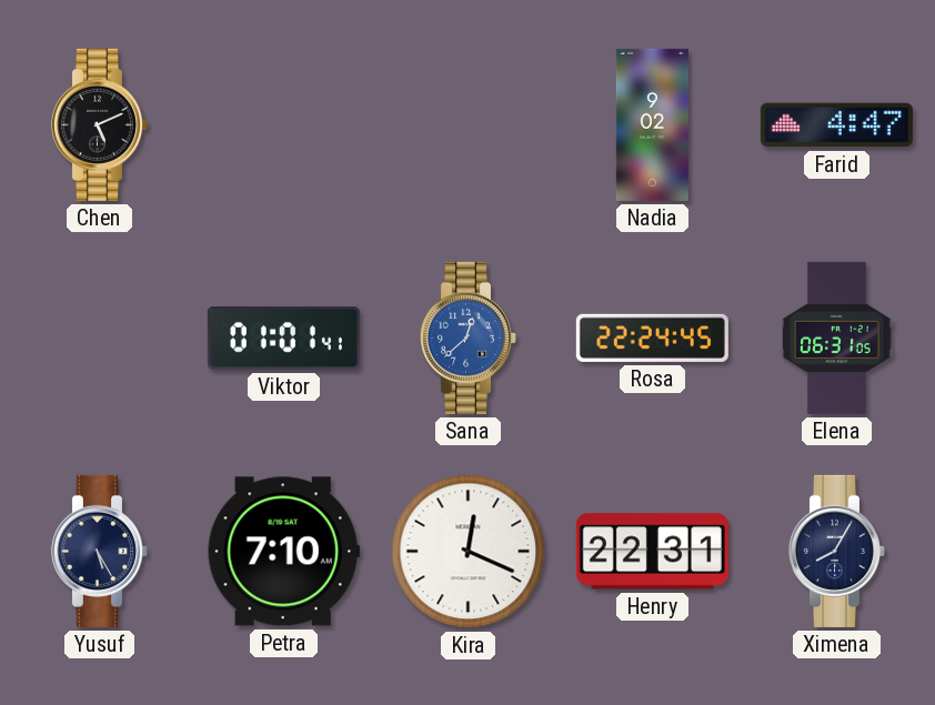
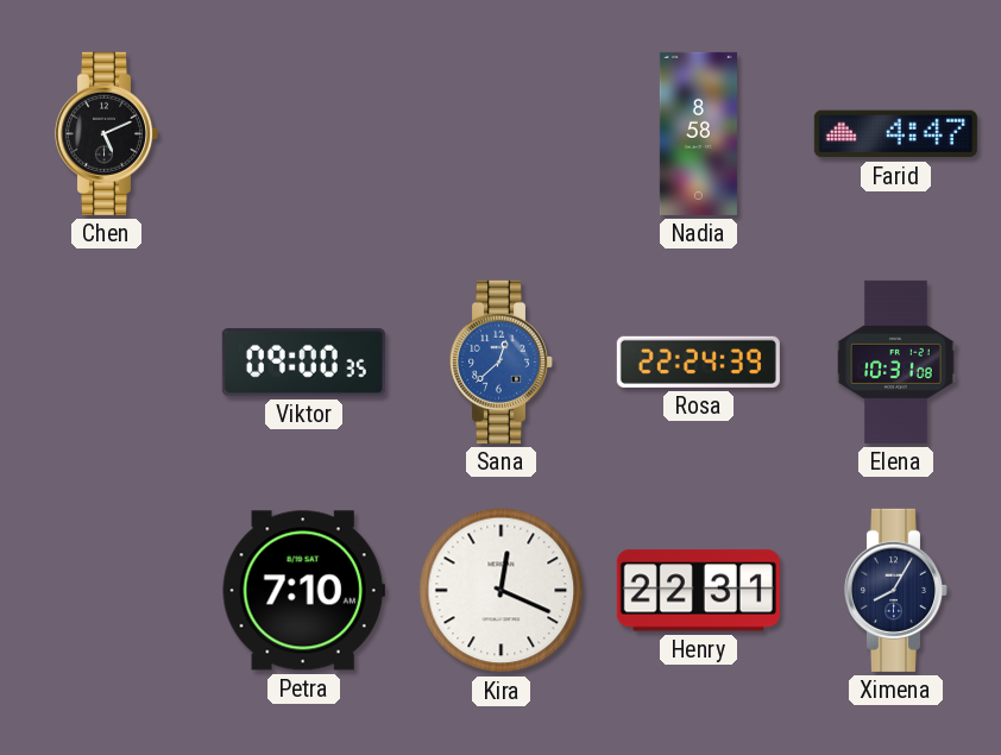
Nadia: 9:02 -> 8:58
Viktor: 01:01 -> 09:00
Rosa: 22:24:45 -> 22:24:39
Elena: 06:31 -> 10:31
Yusuf: 5:25 -> none
